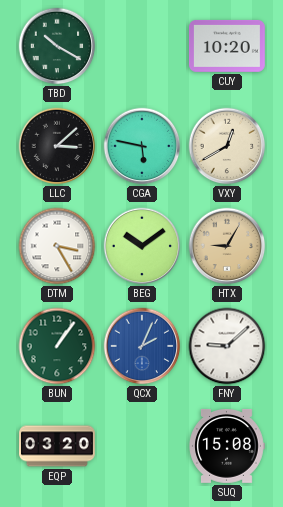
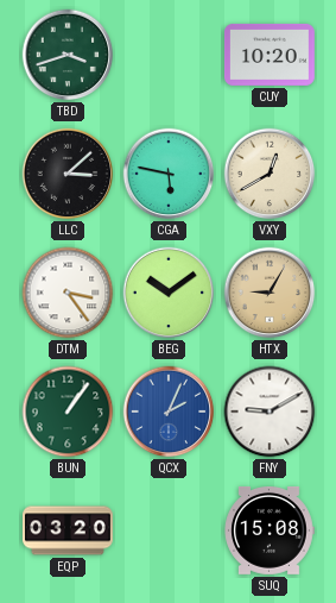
TBD: 10:20 -> 3:42
DTM: 3:25 -> 3:24
FNY: 9:08 -> 9:10
